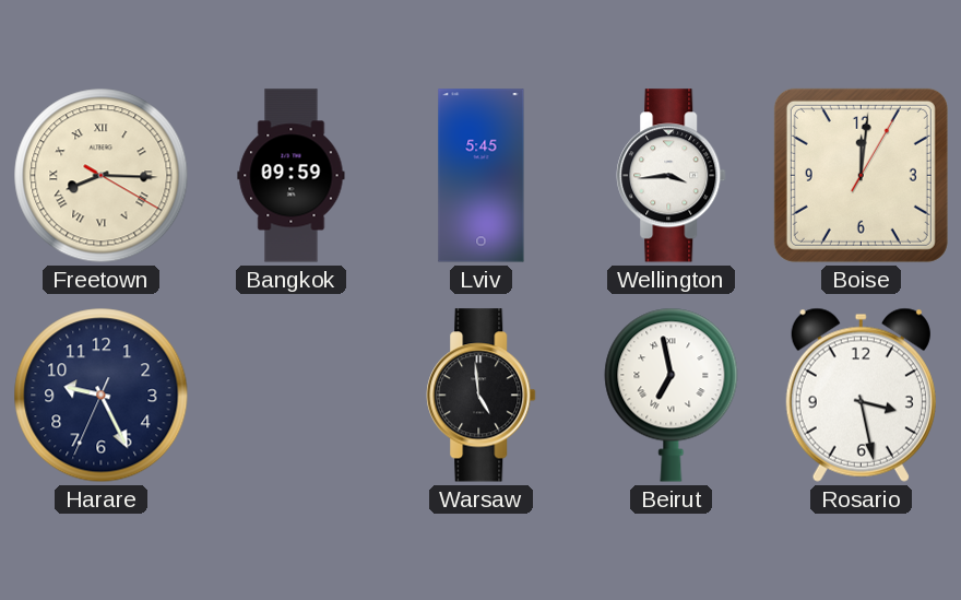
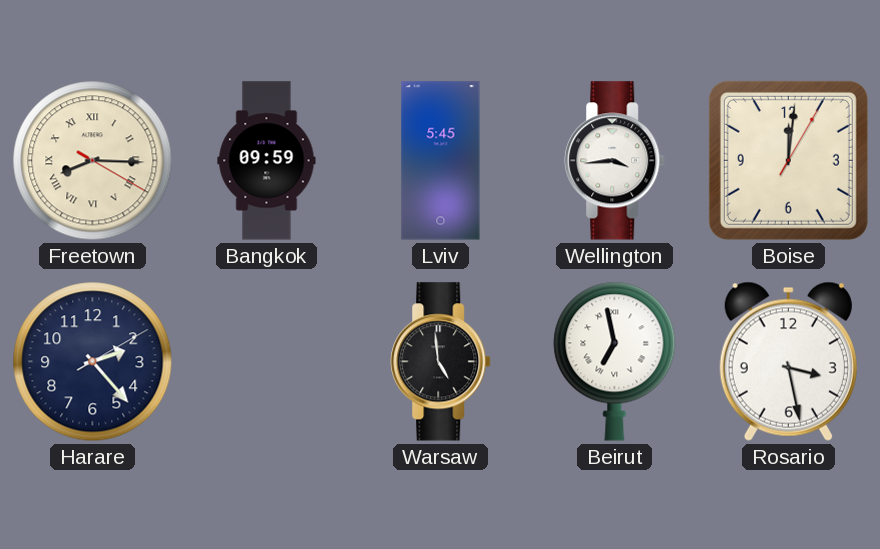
Harare: 9:25 -> 2:23
